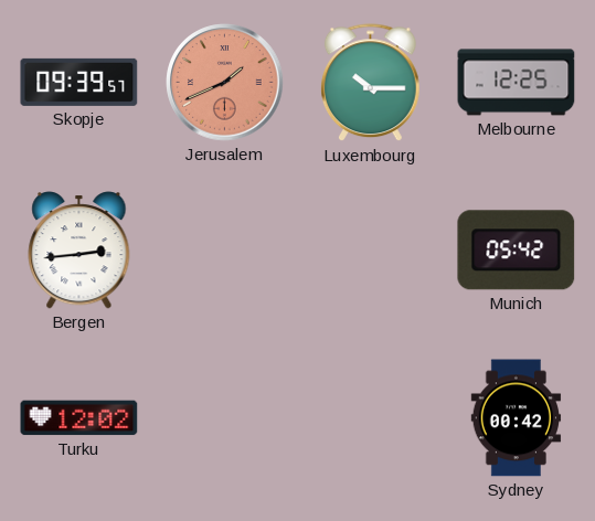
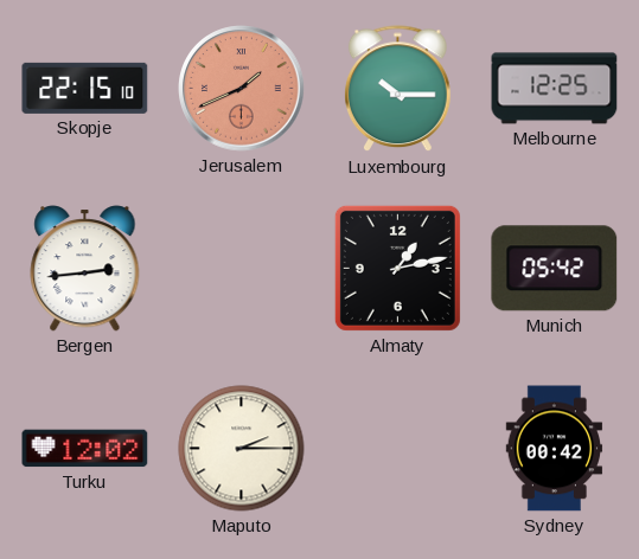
Skopje: 09:39 -> 22:15
Almaty: none -> 1:13
Maputo: none -> 2:15
